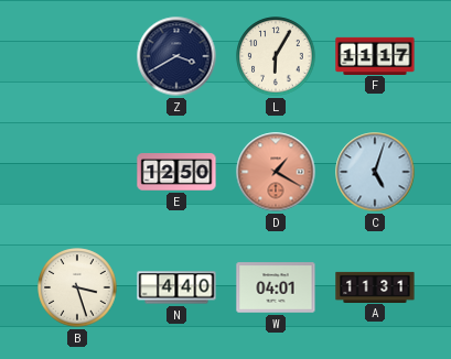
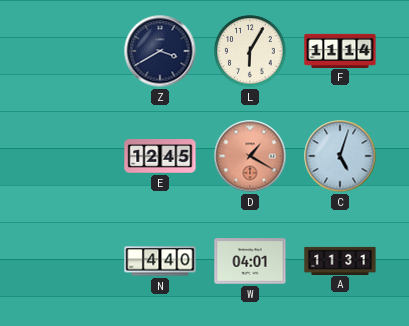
F: 11:17 -> 11:14
E: 12:50 -> 12:45
B: 3:27 -> none
